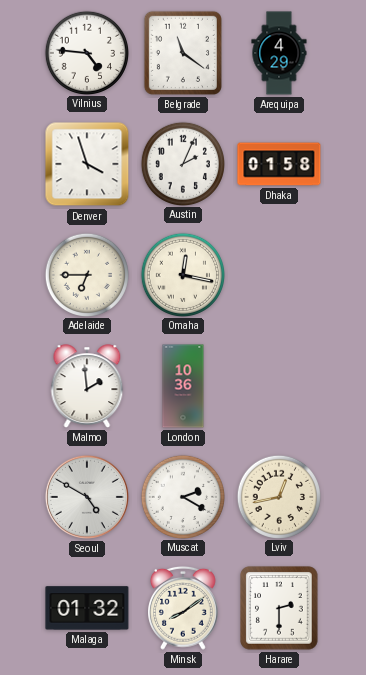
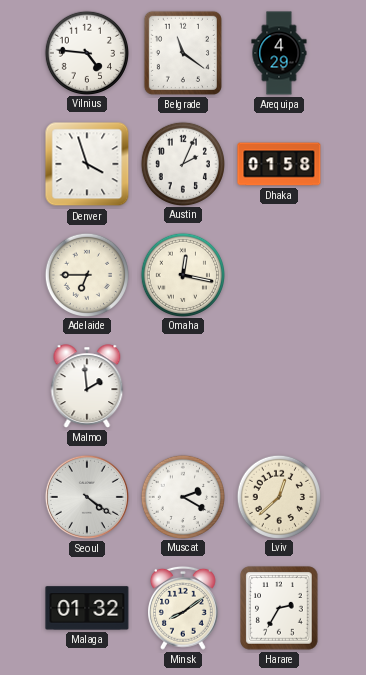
London: 10:36 -> none
Seoul: 4:50 -> 4:21
Lviv: 12:43 -> 12:38
Harare: 2:30 -> 2:35
